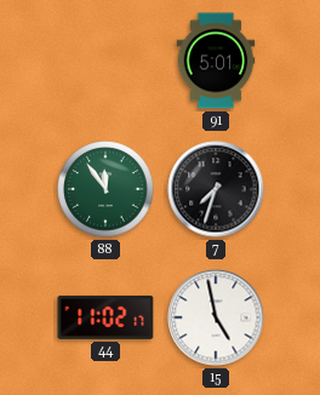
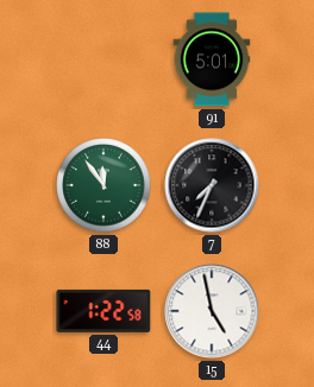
7: 7:33 -> 7:34
44: 11:02 -> 1:22
